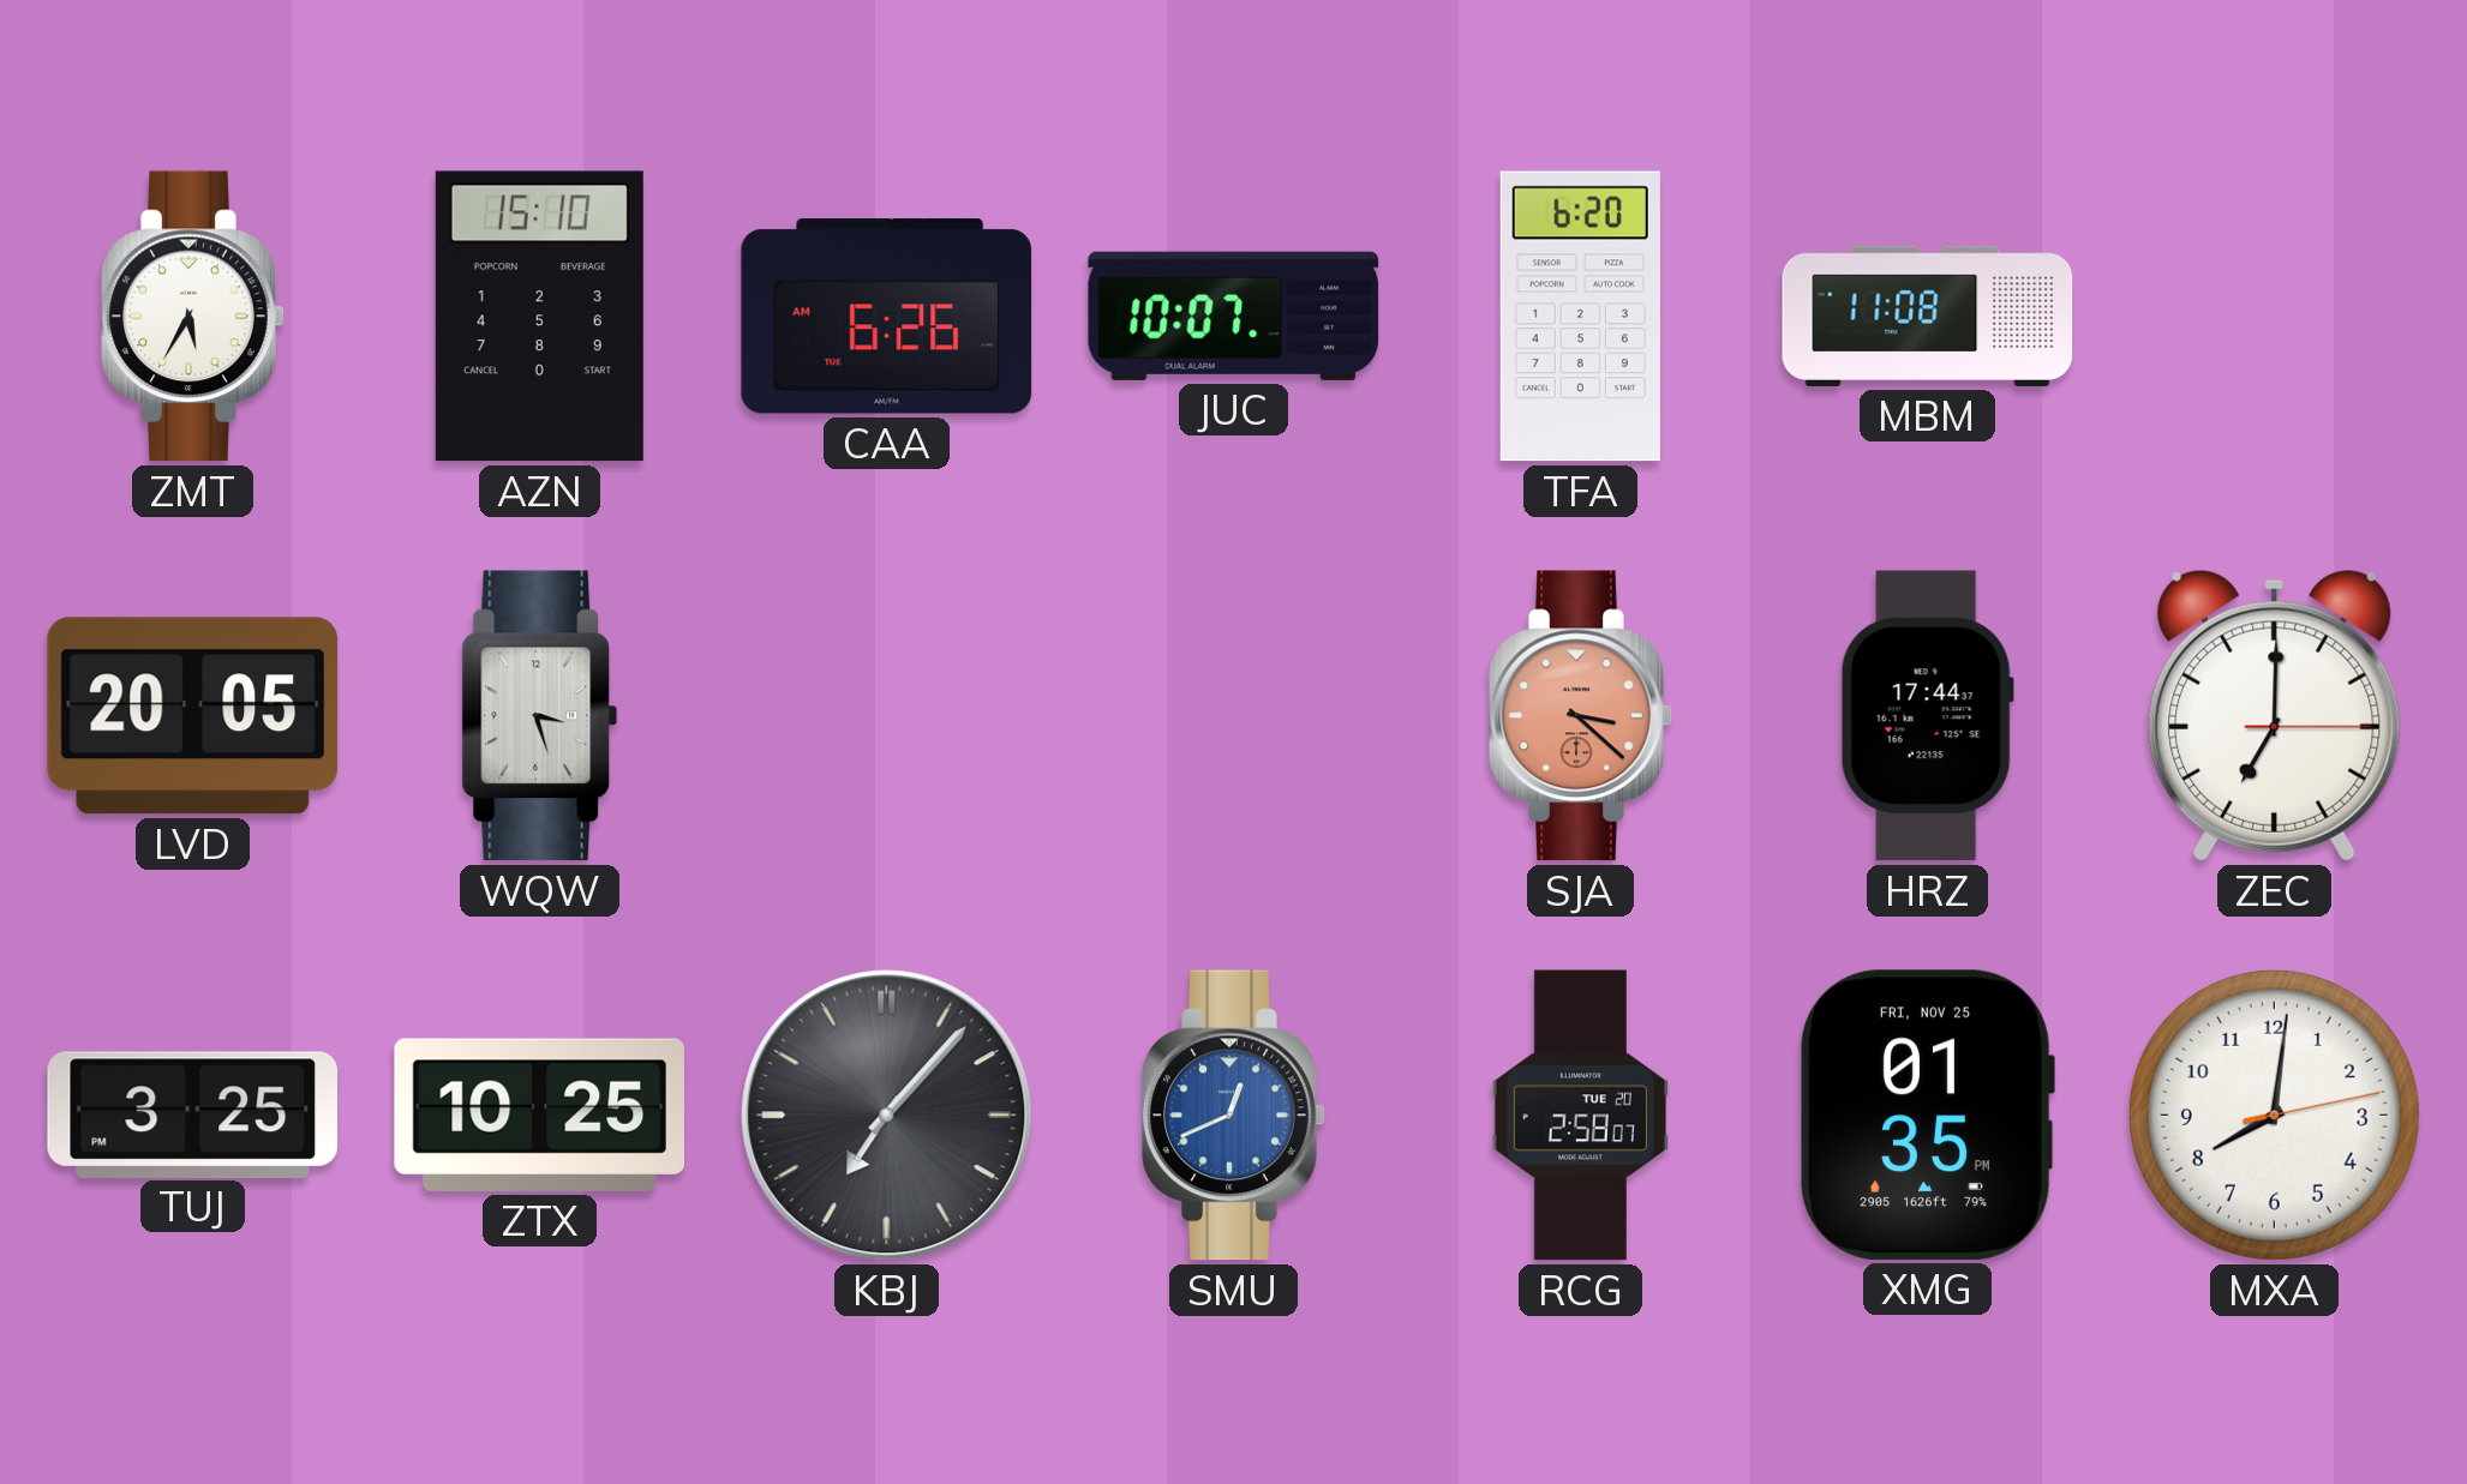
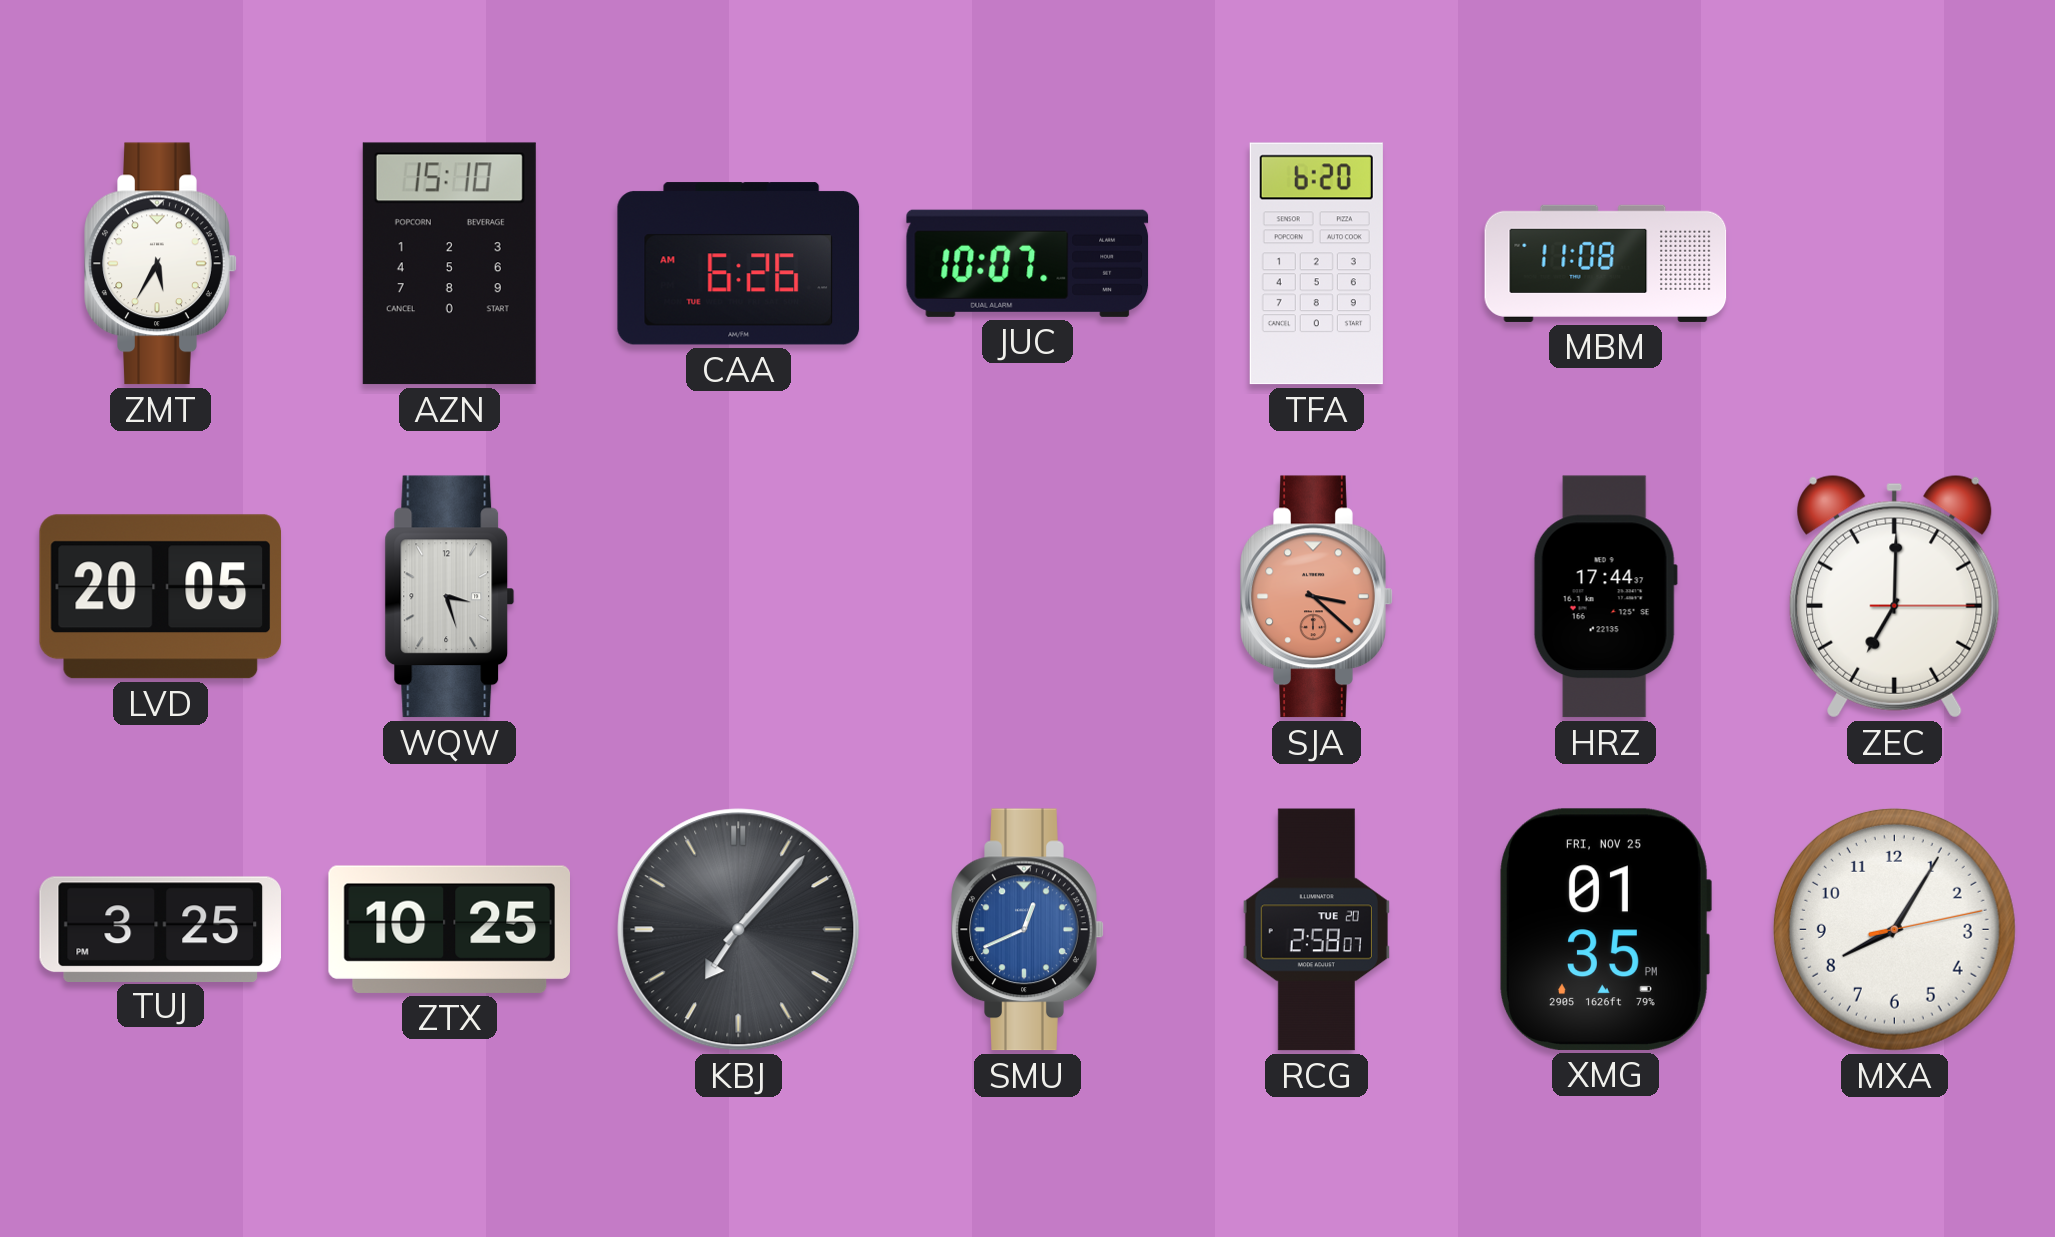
MXA: 8:01 -> 8:05
